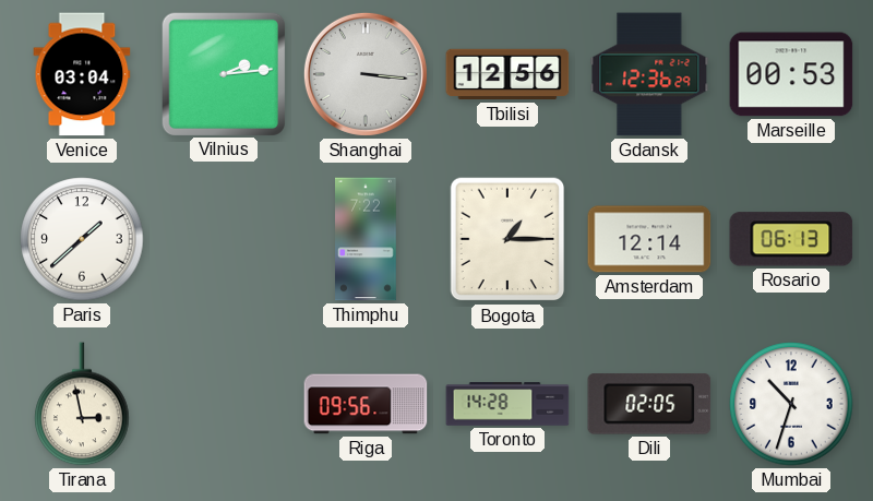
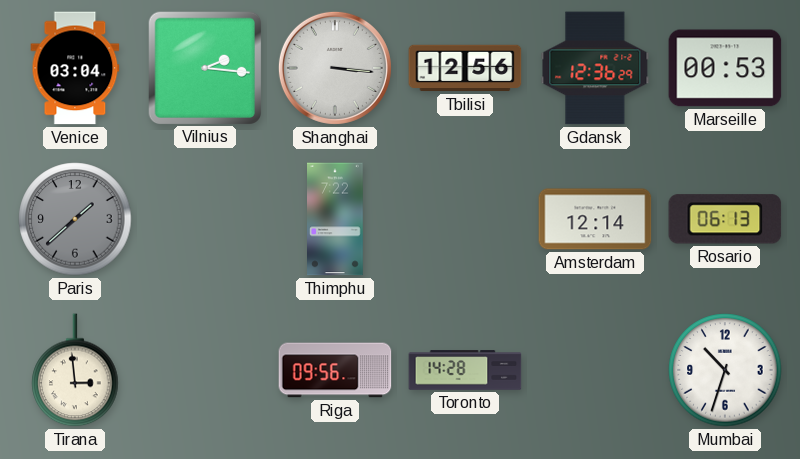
Vilnius: 2:14 -> 2:16
Paris dial: white -> grey
Bogota: 1:15 -> none
Tirana: 2:58 -> 2:59
Dili: 02:05 -> none
